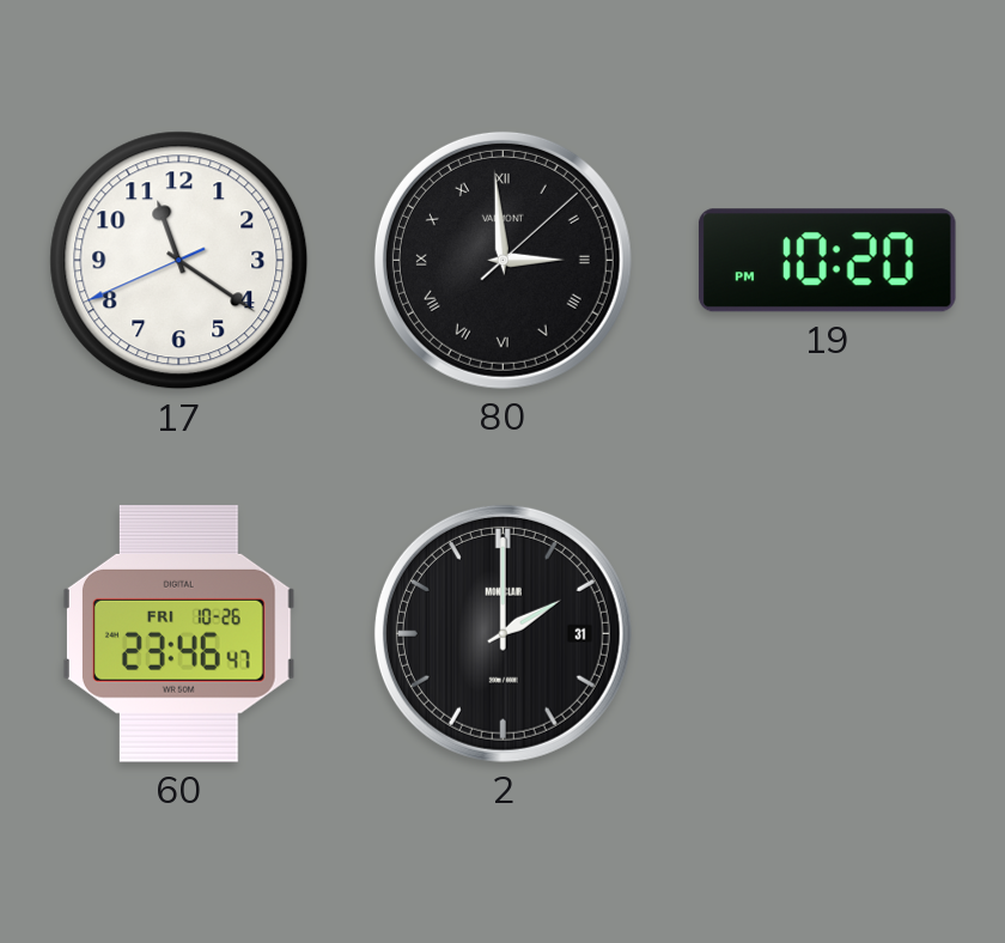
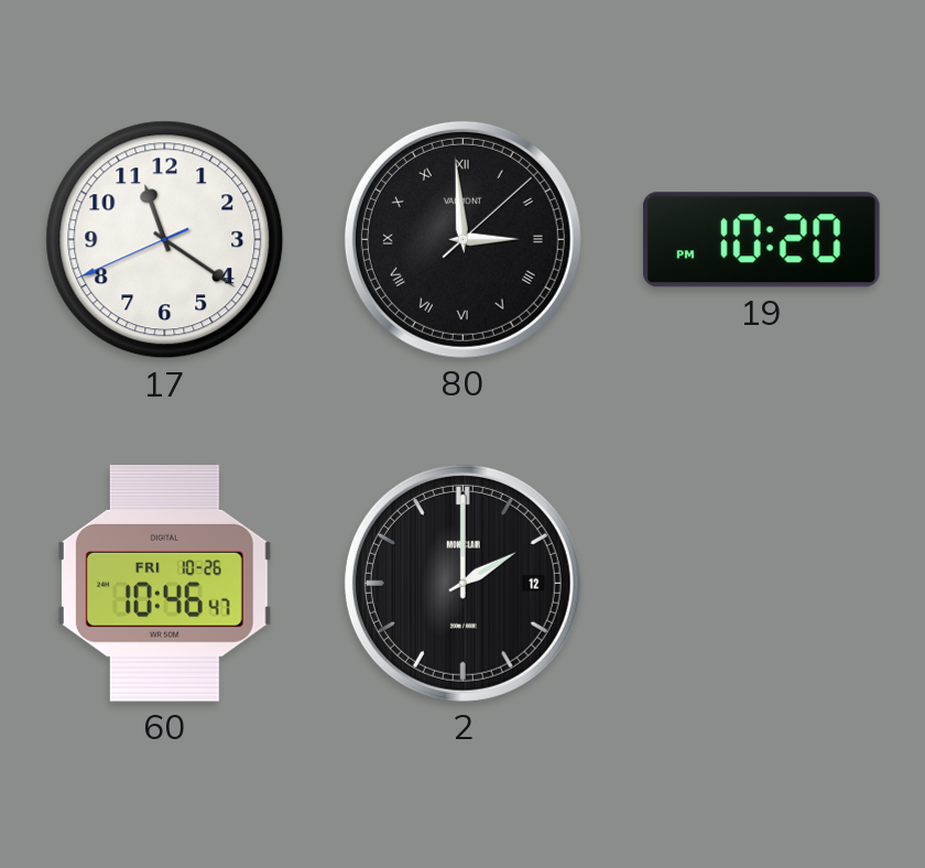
60: 23:46 -> 10:46
2 date: 31 -> 12
